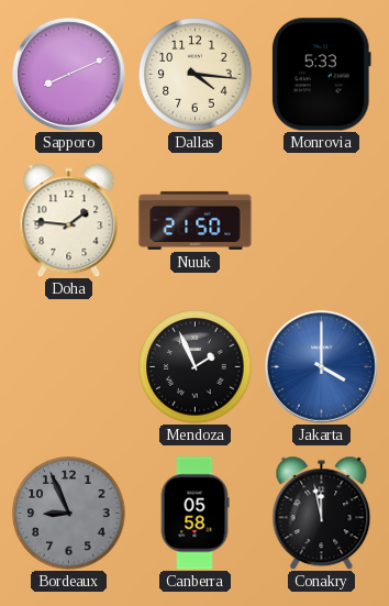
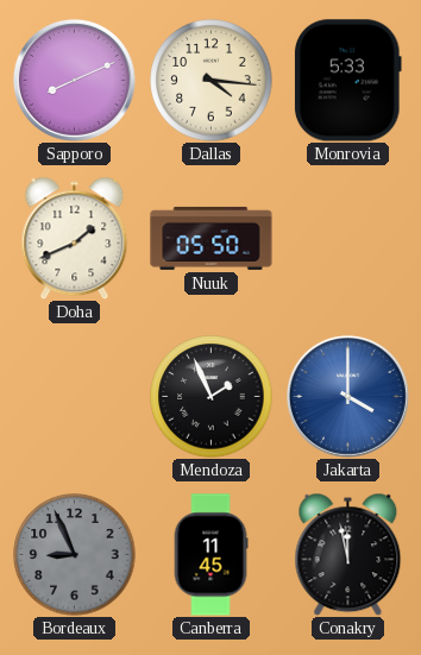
Doha: 1:46 -> 1:41
Nuuk: 21:50 -> 05:50
Canberra: 05:58 -> 11:45
